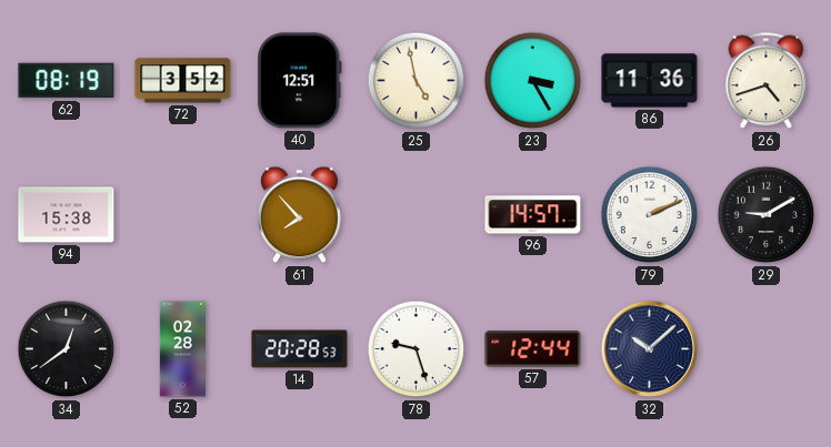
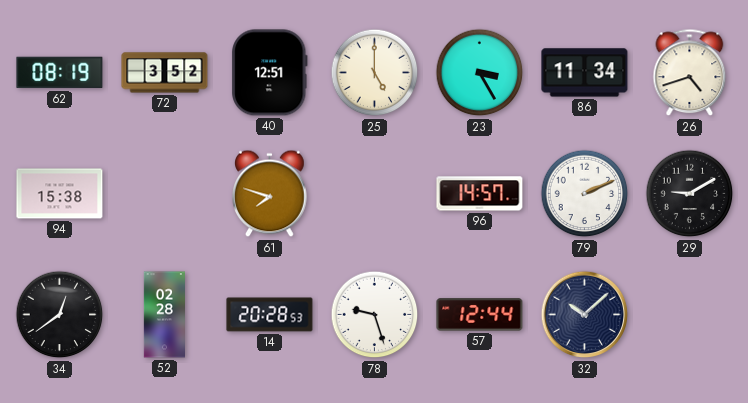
25: 4:58 -> 5:00
86: 11:36 -> 11:34
61: 7:53 -> 7:48
